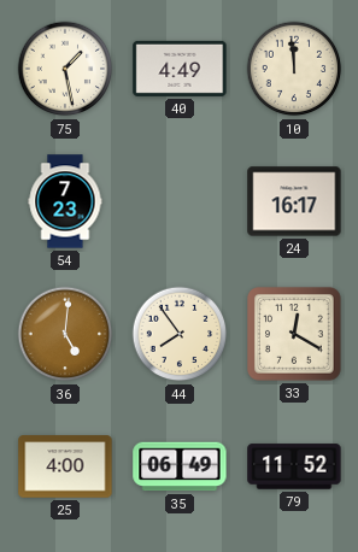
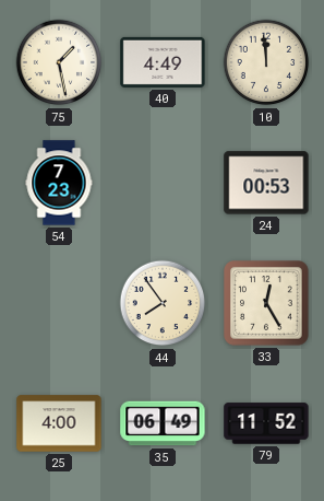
24: 16:17 -> 00:53
36: 5:01 -> none
33: 12:20 -> 12:25
